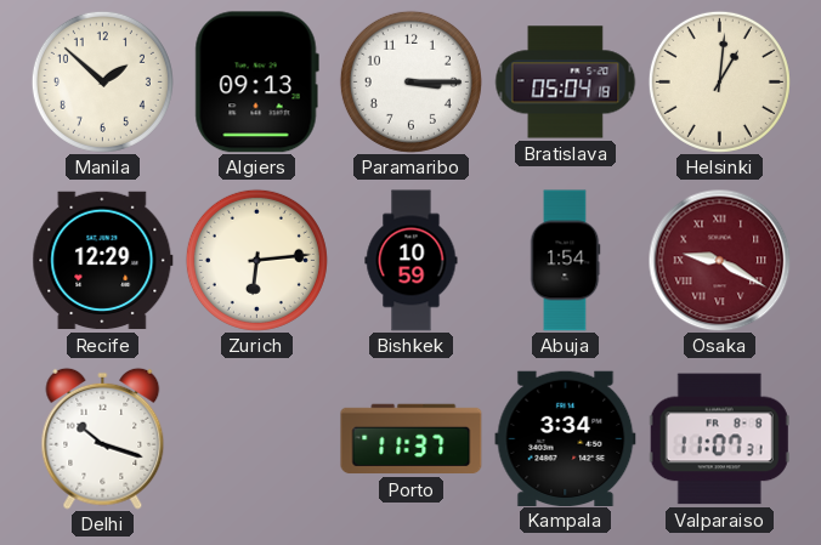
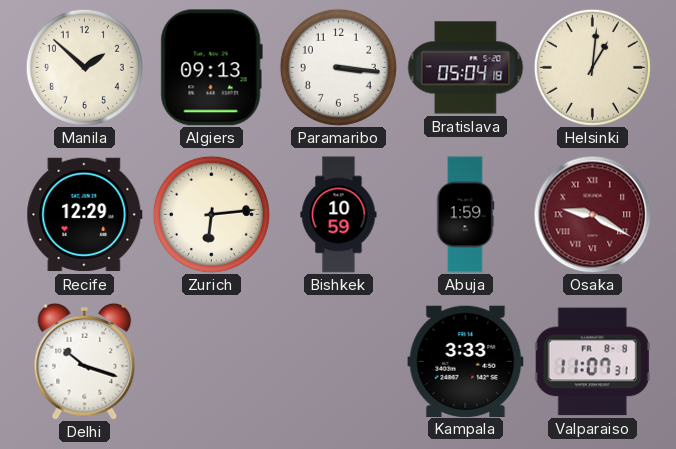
Paramaribo: 3:15 -> 3:16
Abuja: 1:54 -> 1:59
Porto: 11:37 -> none
Kampala: 3:34 -> 3:33
